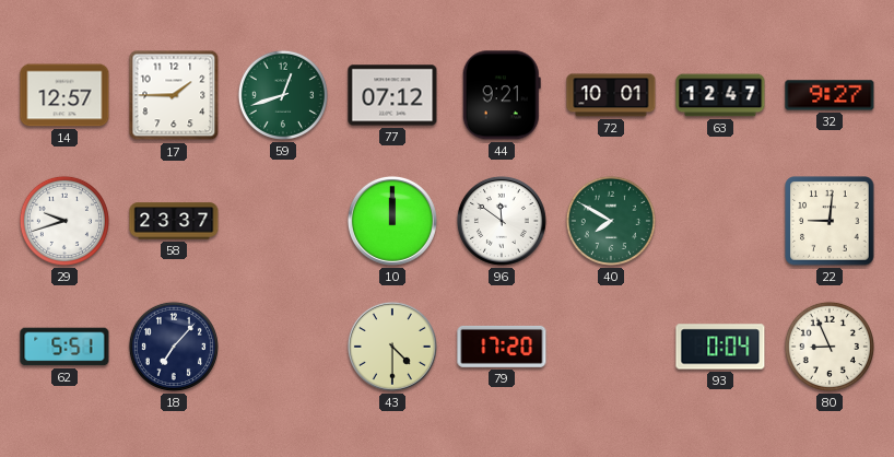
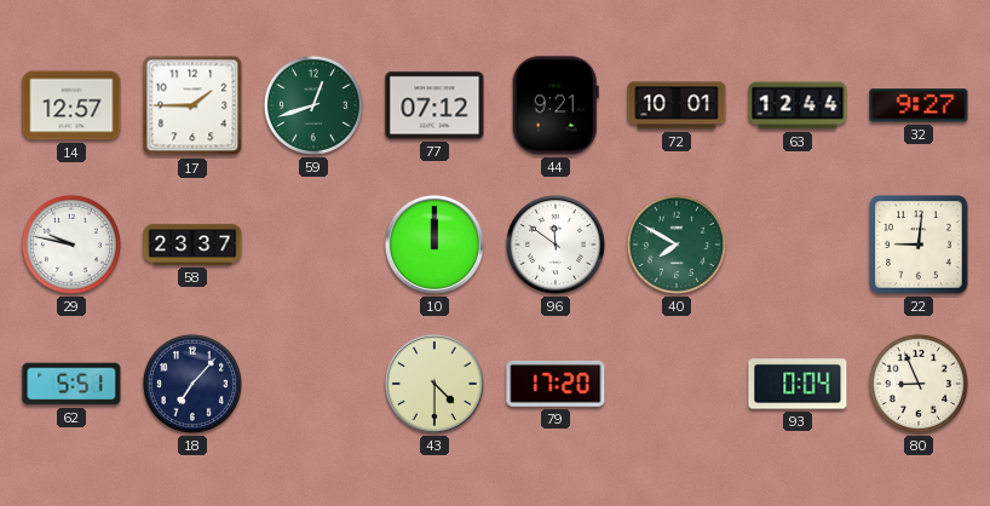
63: 12:47 -> 12:44
29: 9:42 -> 9:47
